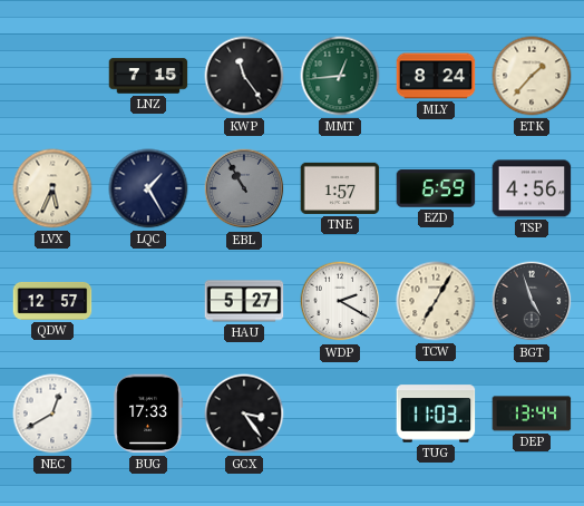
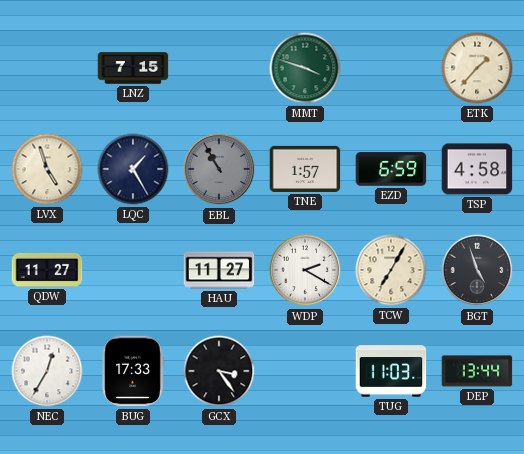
KWP: 11:24 -> none
MMT: 12:44 -> 3:48
MLY: 8:24 -> none
LVX: 5:34 -> 4:57
TSP: 4:56 -> 4:58
QDW: 12:57 -> 11:27
HAU: 5:27 -> 11:27
NEC: 12:40 -> 12:35
